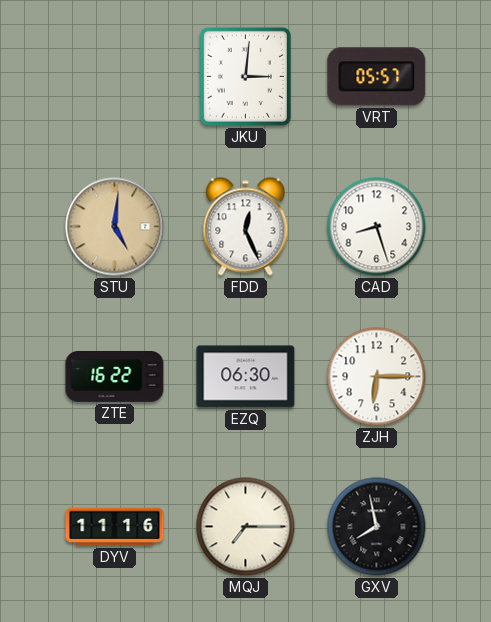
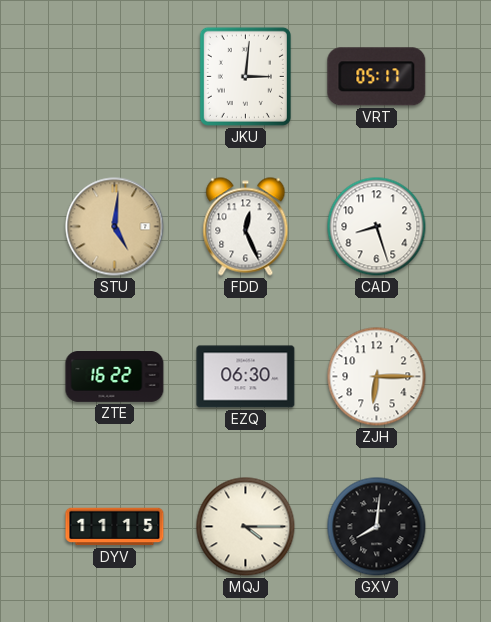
VRT: 05:57 -> 05:17
DYV: 11:16 -> 11:15
MQJ: 7:15 -> 4:15
GXV: 7:58 -> 8:01
